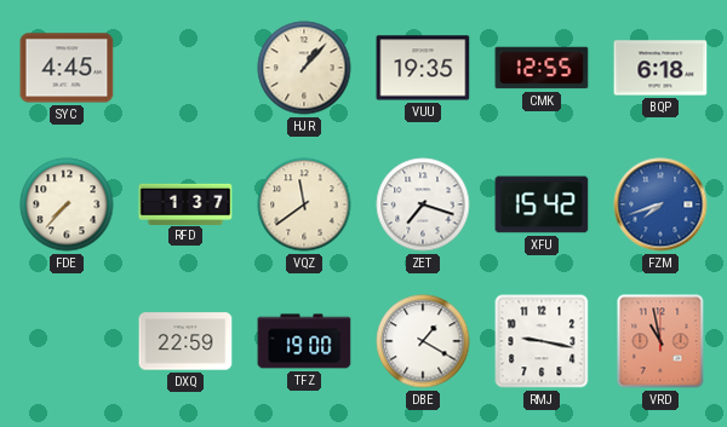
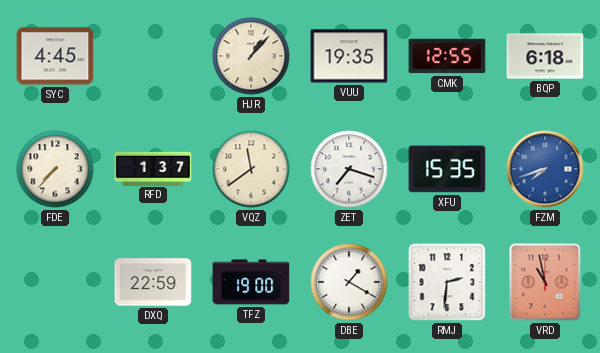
XFU: 15:42 -> 15:35
RMJ: 9:17 -> 2:31
